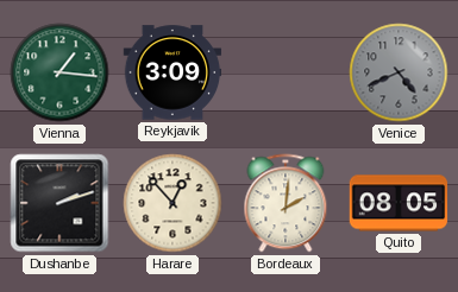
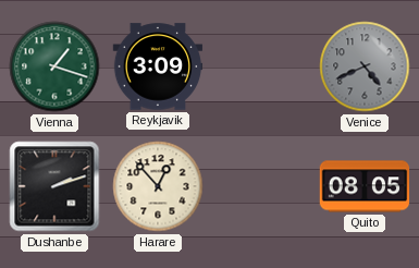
Vienna: 1:16 -> 1:18
Bordeaux: 2:01 -> none
